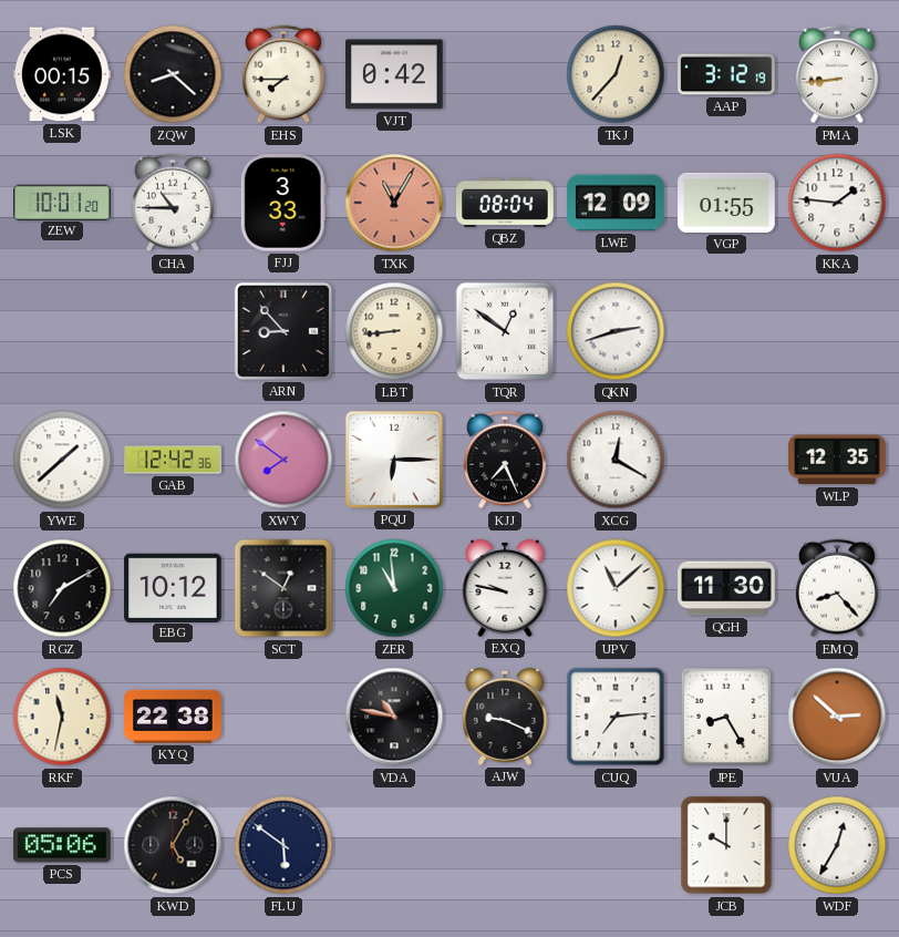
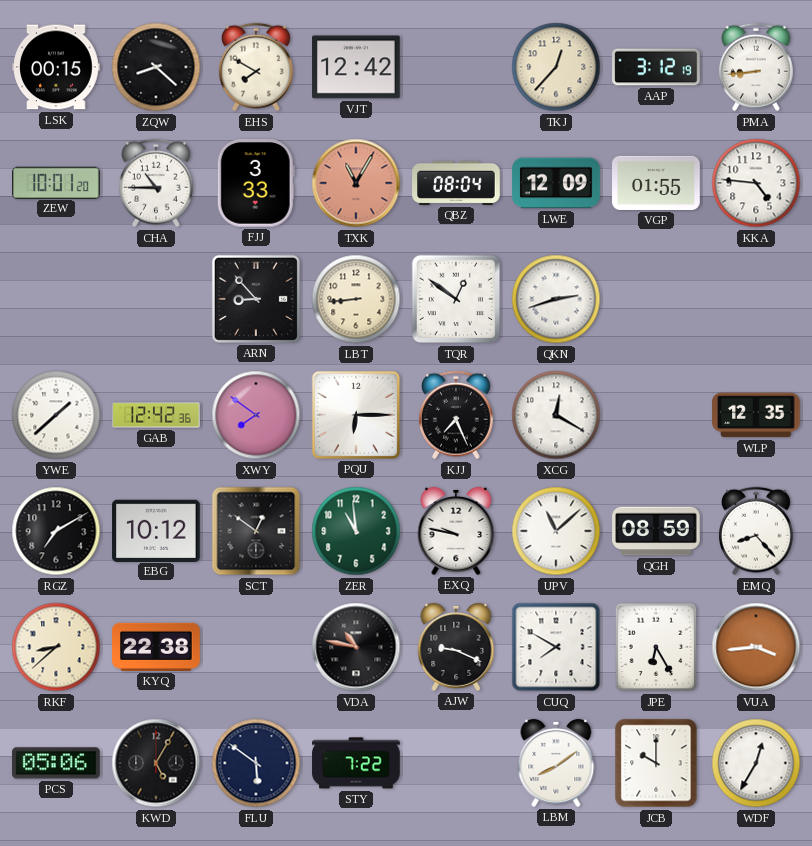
EHS: 7:45 -> 7:50
VJT: 0:42 -> 12:42
KKA: 1:46 -> 4:46
QGH: 11:30 -> 08:59
RKF: 11:32 -> 8:38
CUQ: 7:14 -> 7:50
JPE: 8:25 -> 6:25
VUA: 2:52 -> 3:44
STY: none -> 7:22
LBM: none -> 8:09
